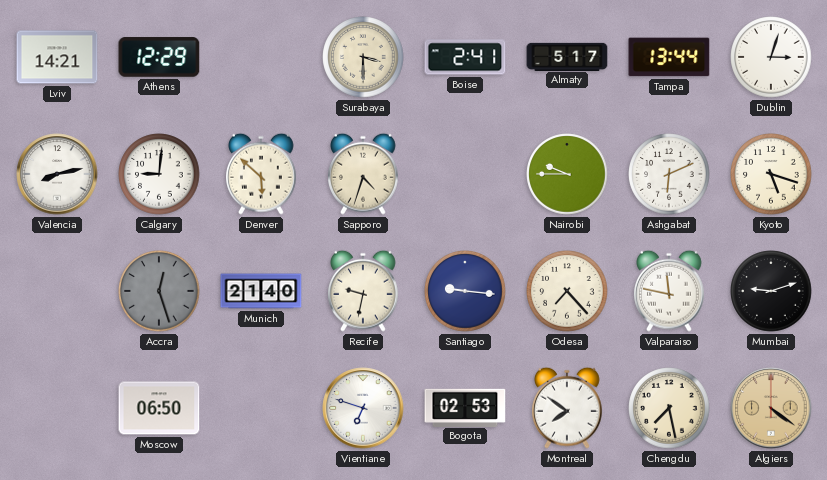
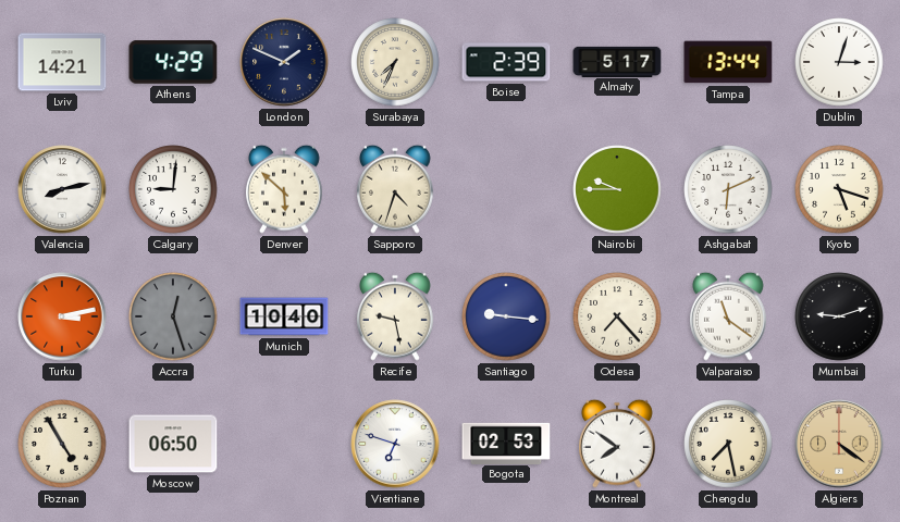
Athens: 12:29 -> 4:29
London: none -> 1:49
Surabaya: 3:30 -> 7:34
Boise: 2:41 -> 2:39
Turku: none -> 3:13
Munich: 21:40 -> 10:40
Recife: 9:32 -> 9:28
Valparaiso: 11:47 -> 11:21
Poznan: none -> 4:55
